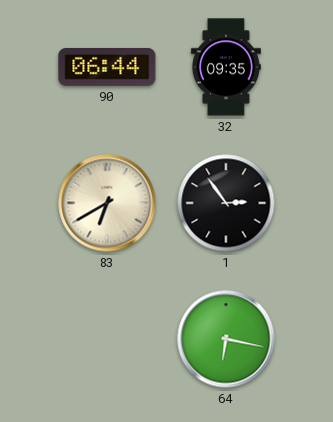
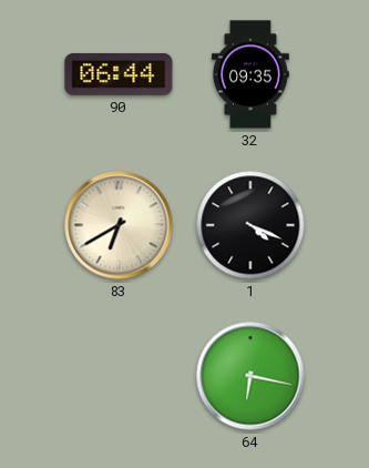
1: 2:54 -> 4:19
